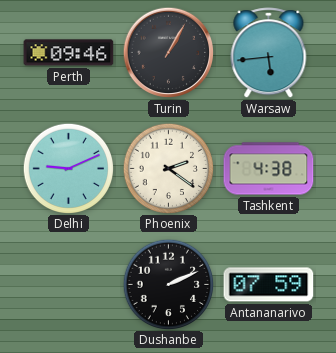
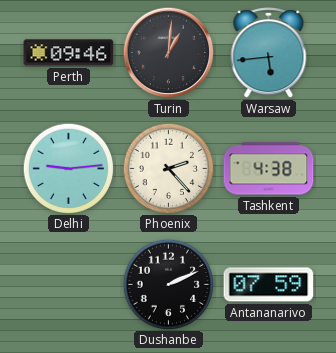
Turin: 1:05 -> 1:01
Delhi: 9:11 -> 9:14
Phoenix: 2:21 -> 2:23
